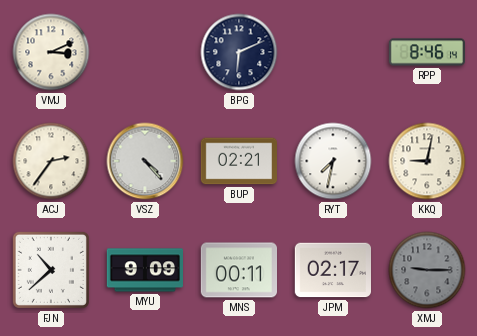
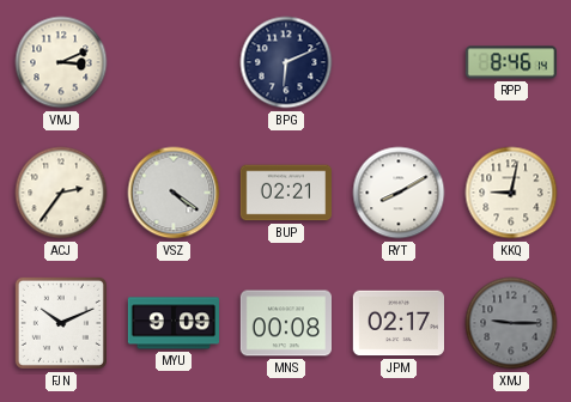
VSZ: 4:23 -> 4:21
RYT: 7:32 -> 8:10
FJN: 10:38 -> 10:11
MNS: 00:11 -> 00:08
